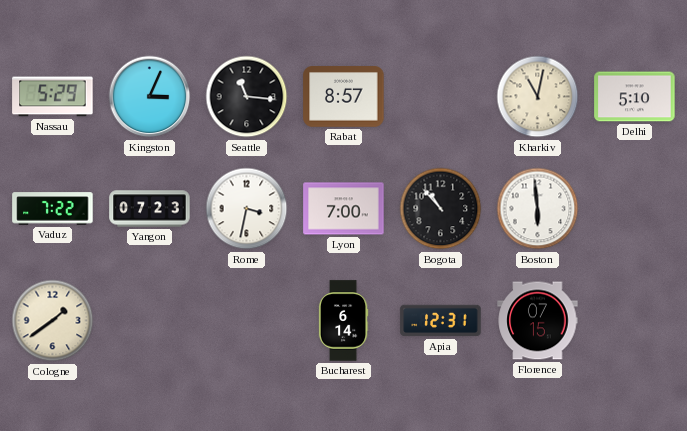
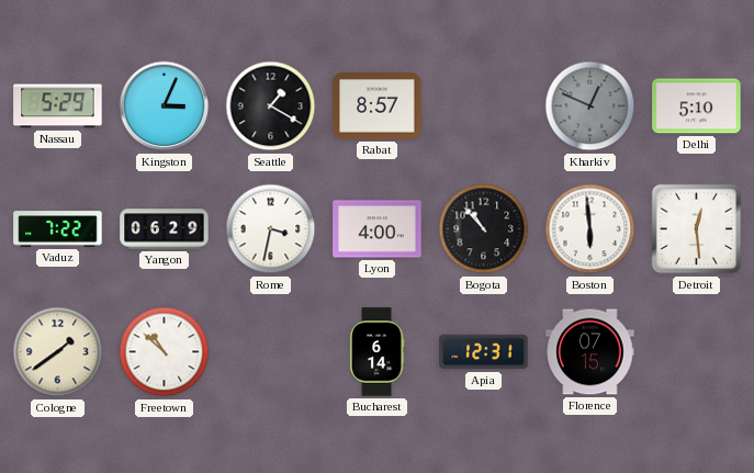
Seattle: 11:16 -> 1:20
Kharkiv: 11:02 -> 12:49
Kharkiv dial: cream -> grey
Yangon: 07:23 -> 06:29
Lyon: 7:00 -> 4:00
Detroit: none -> 12:29
Freetown: none -> 10:52
